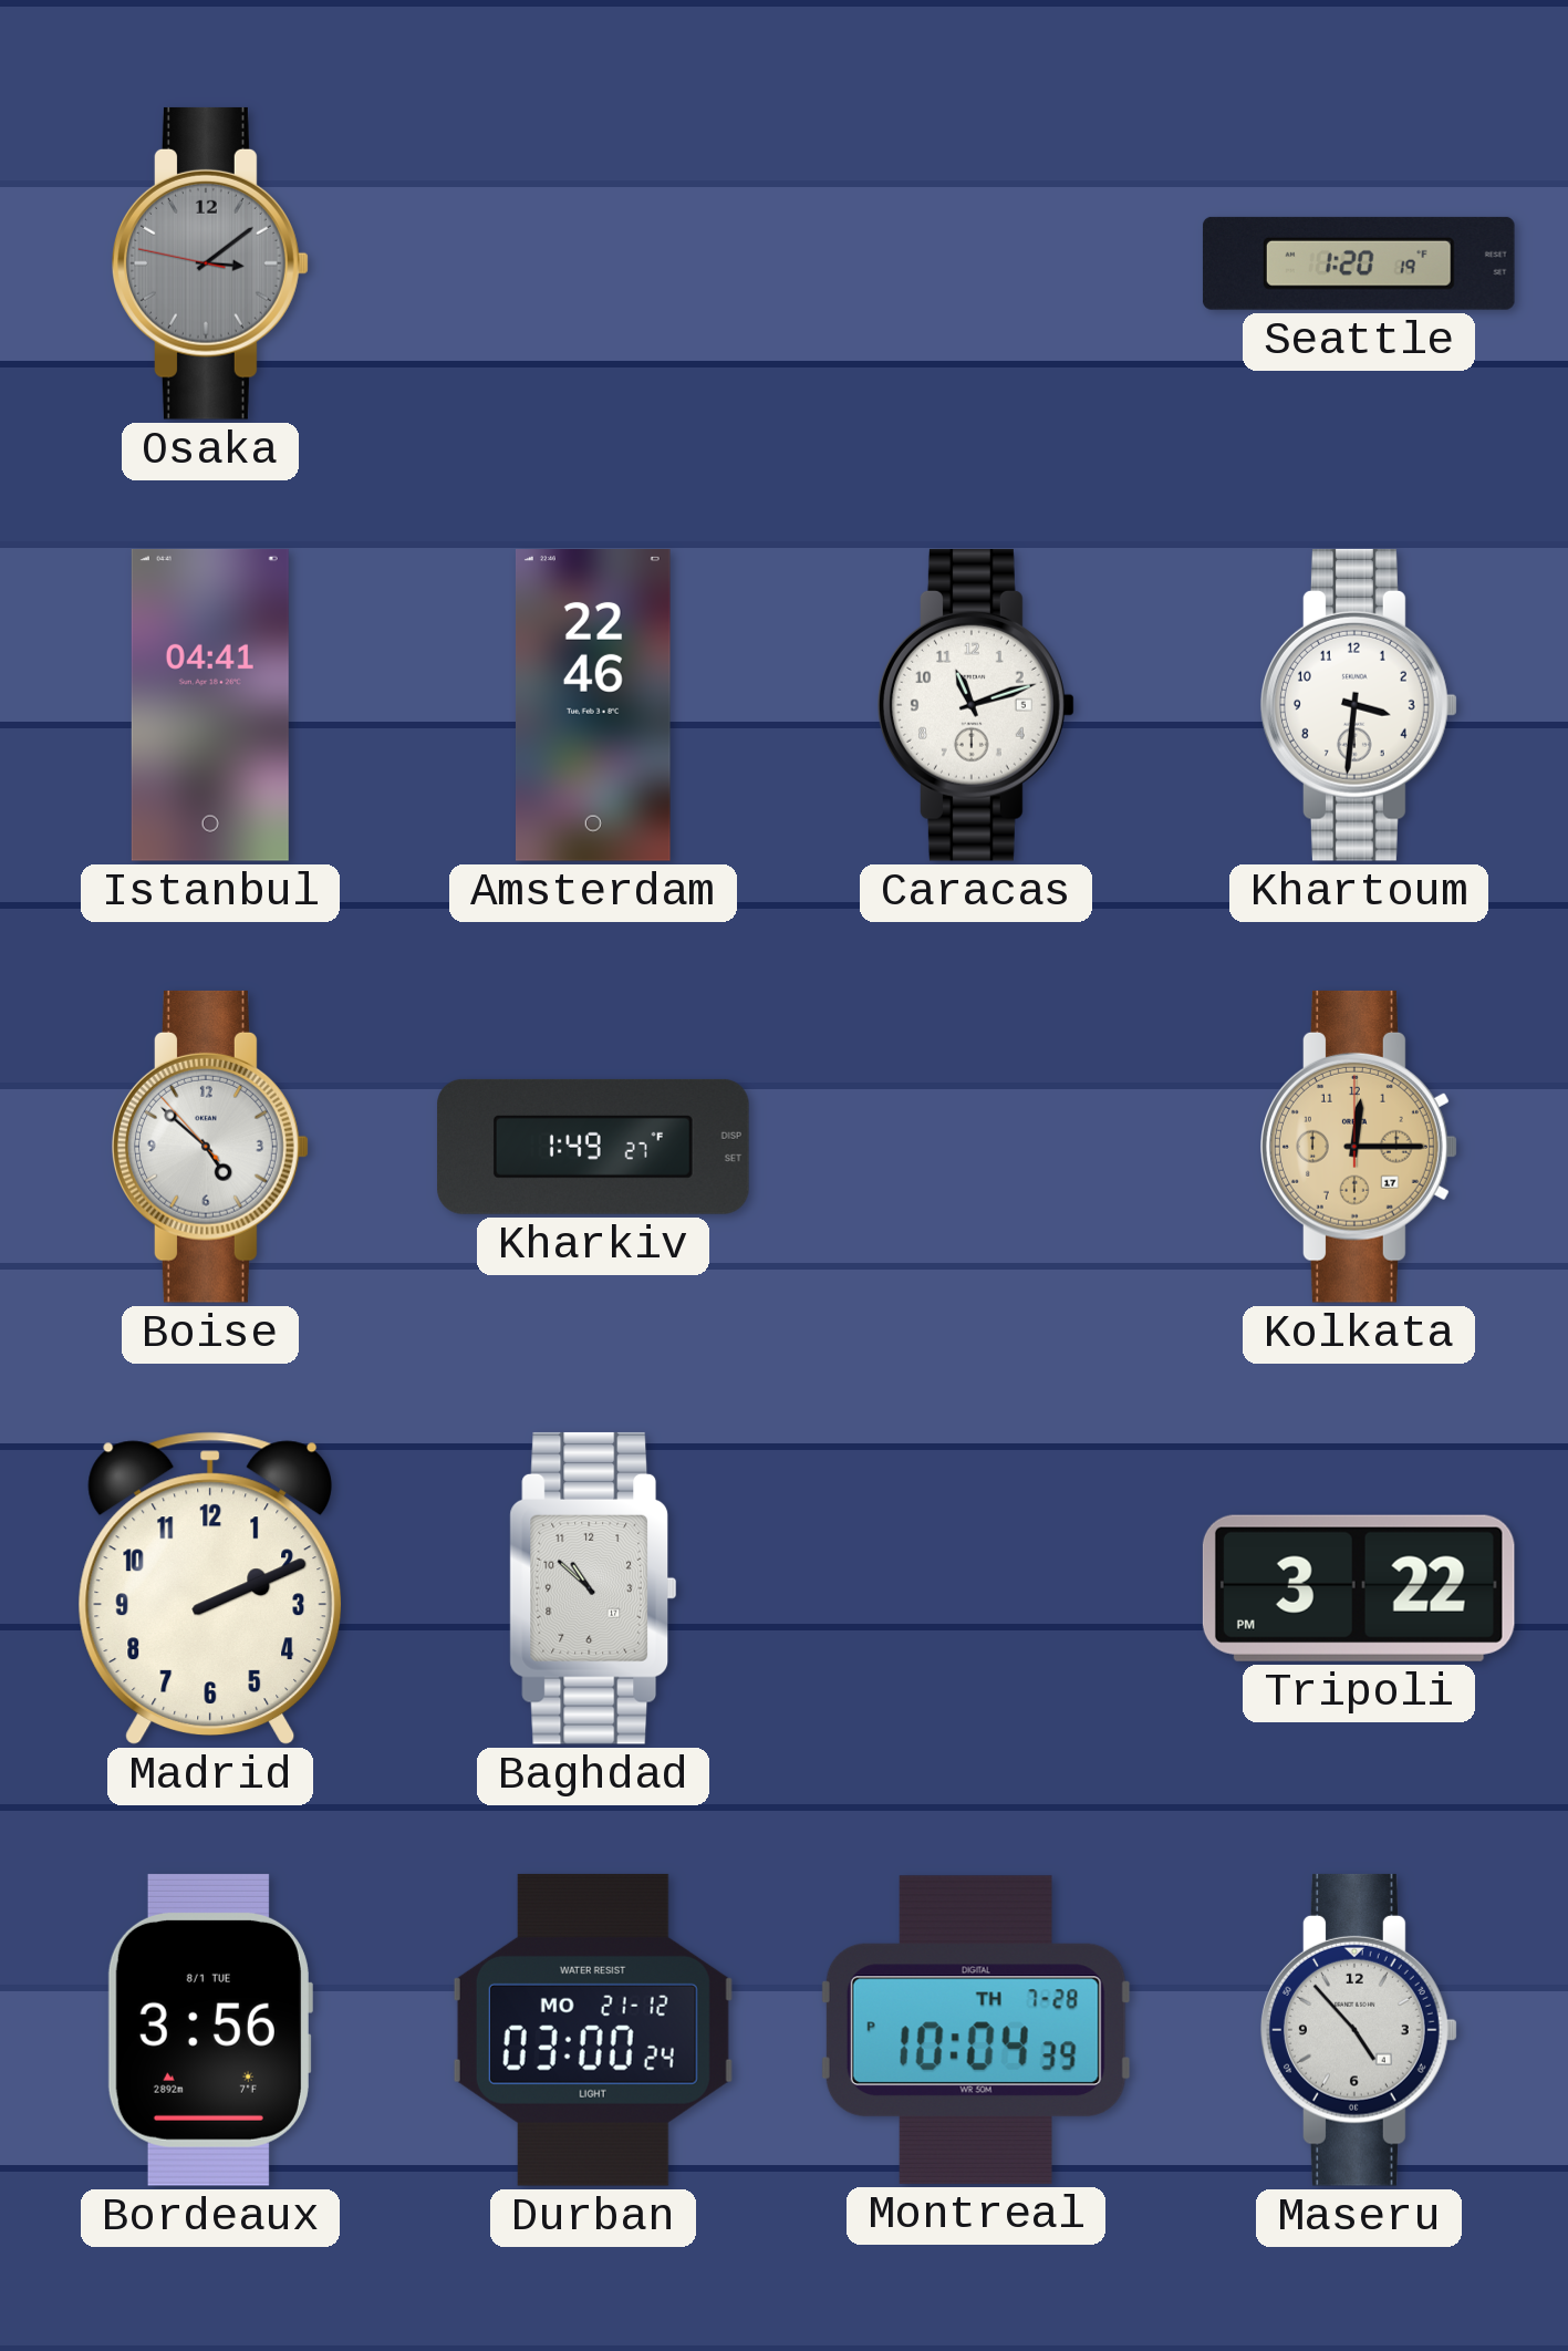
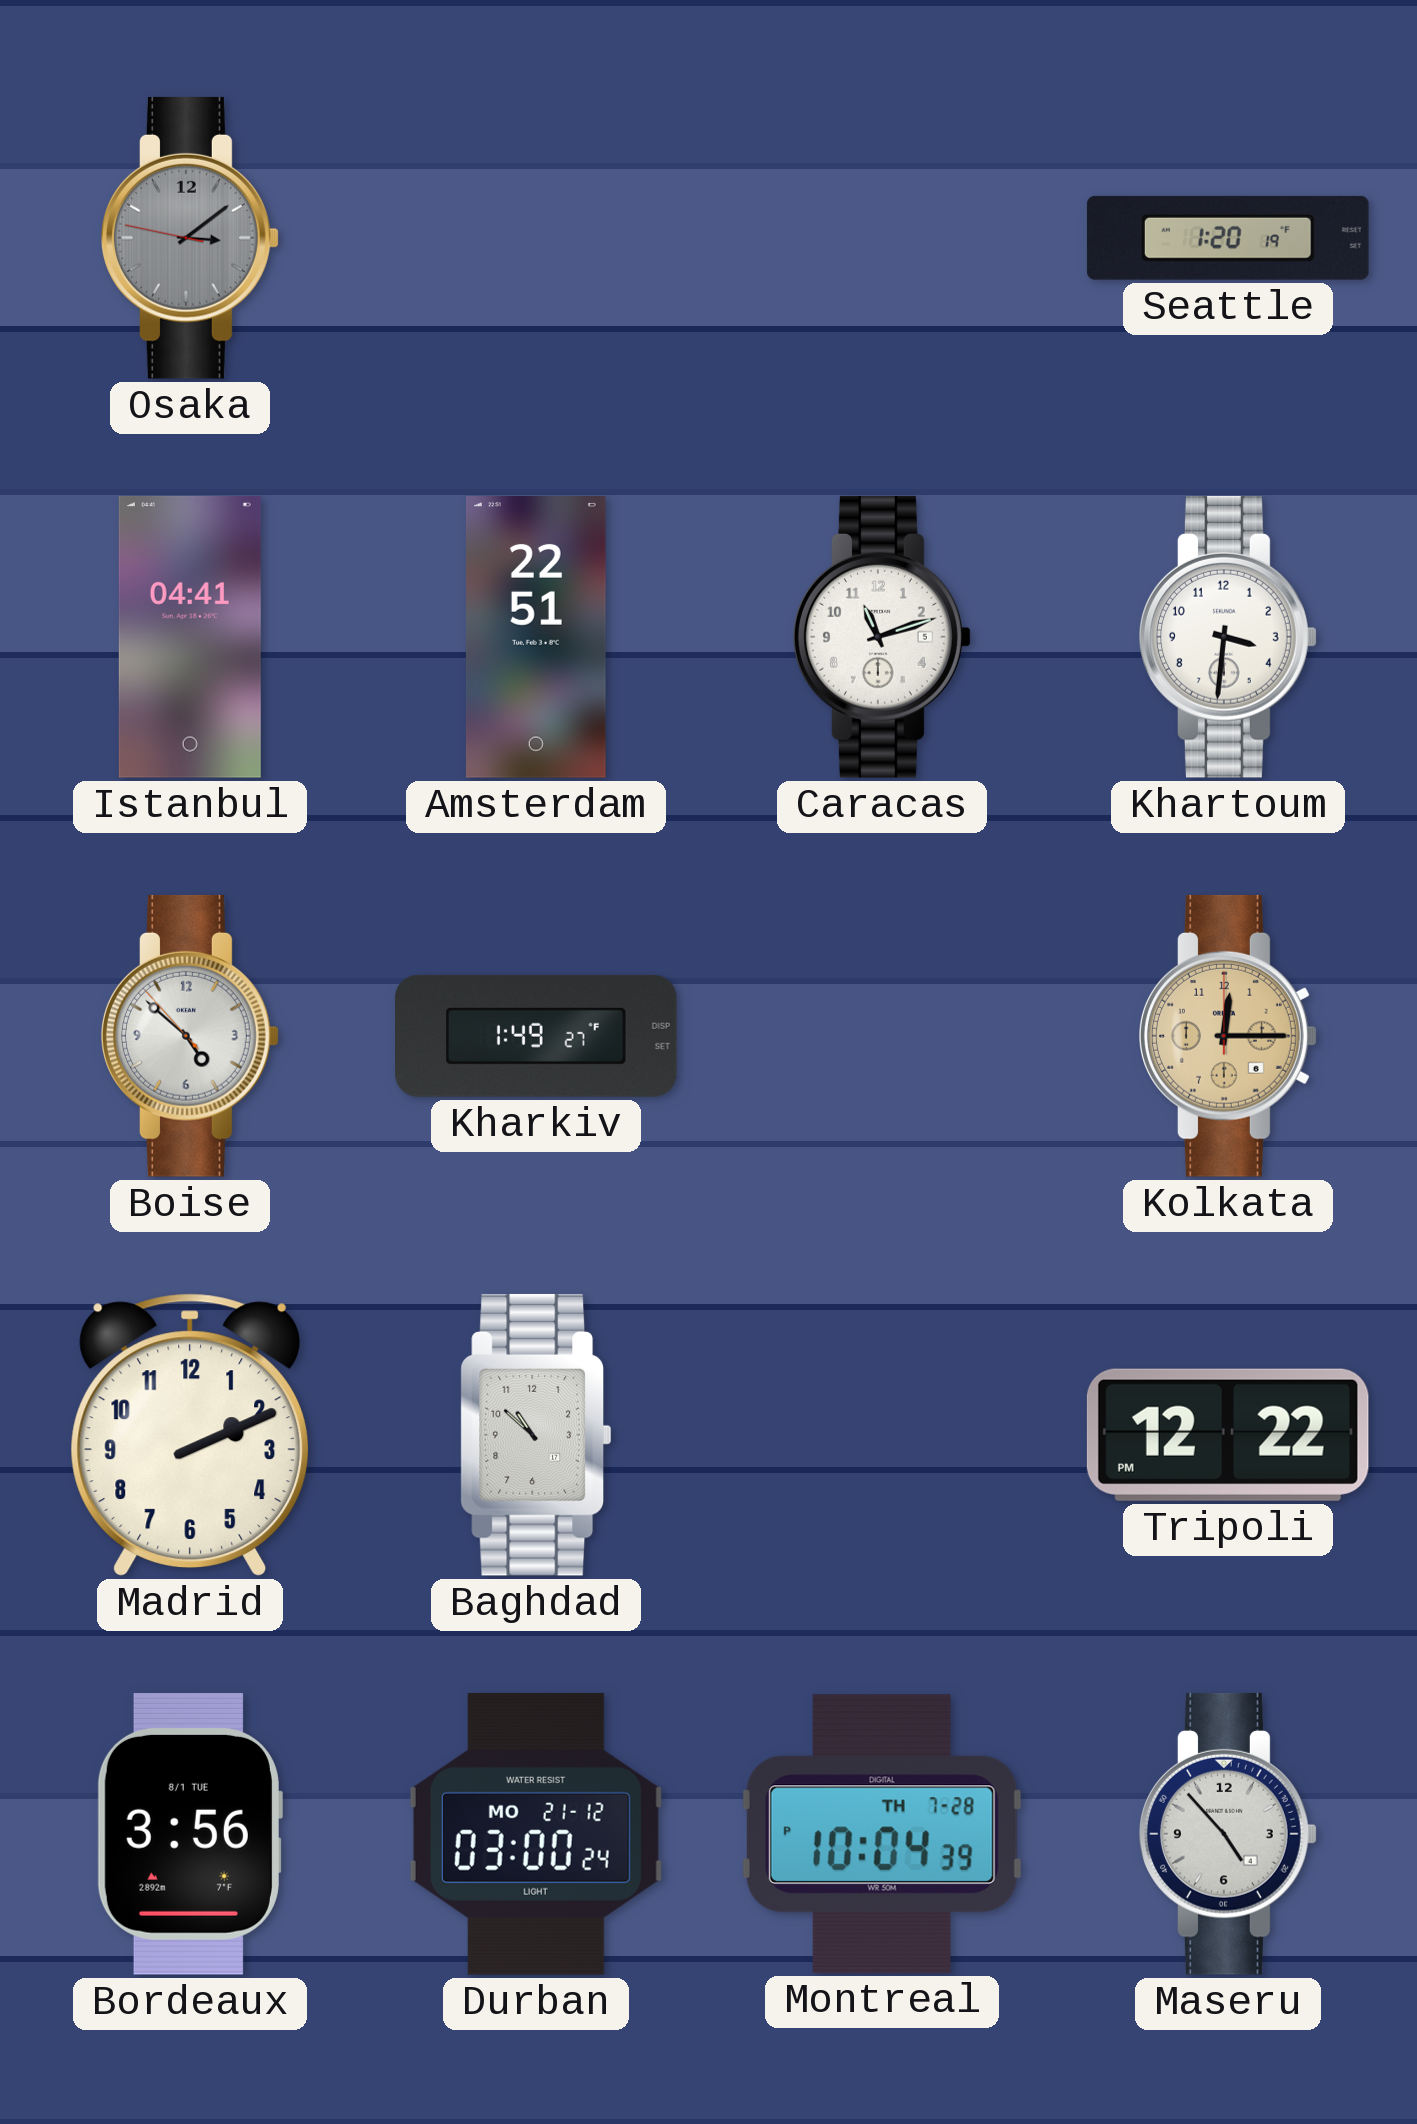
Amsterdam: 22:46 -> 22:51
Kolkata date: 17 -> 6
Tripoli: 3:22 -> 12:22
